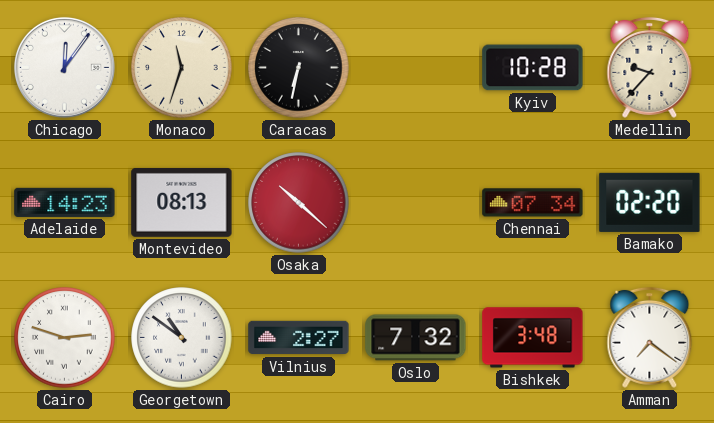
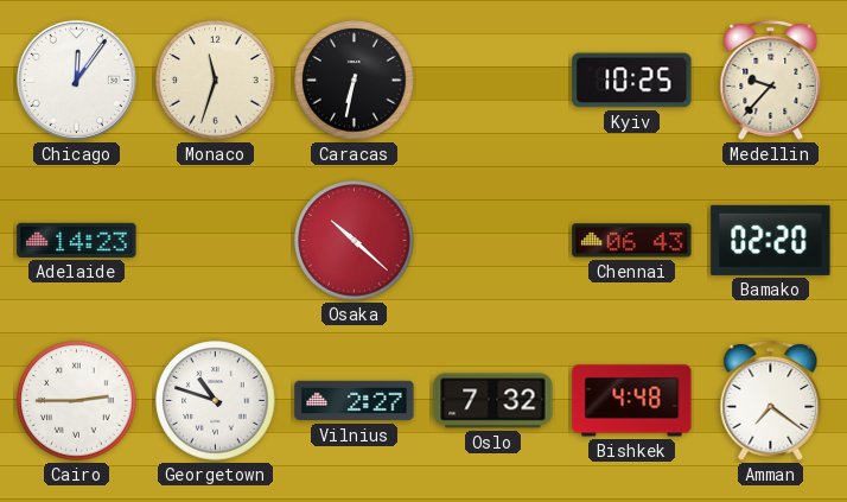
Kyiv: 10:28 -> 10:25
Montevideo: 08:13 -> none
Chennai: 07:34 -> 06:43
Cairo: 2:48 -> 2:45
Georgetown: 10:51 -> 10:48
Bishkek: 3:48 -> 4:48
